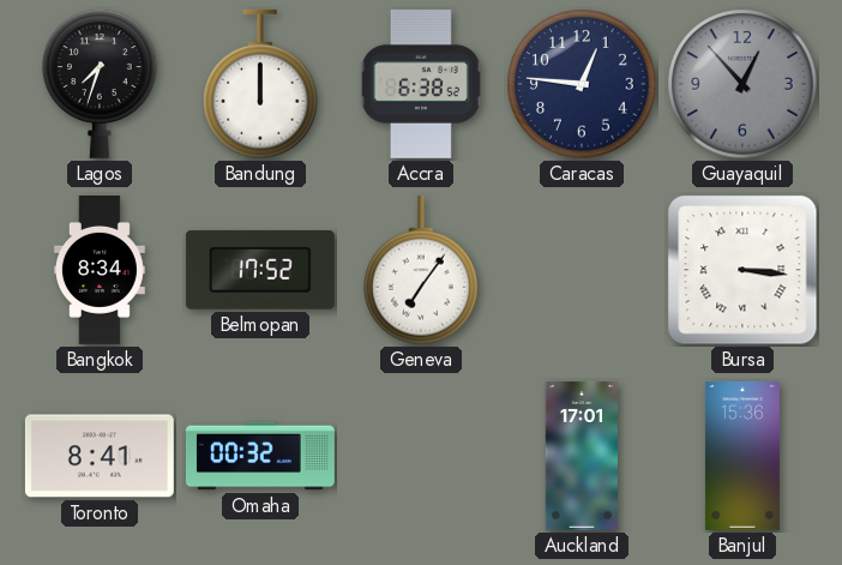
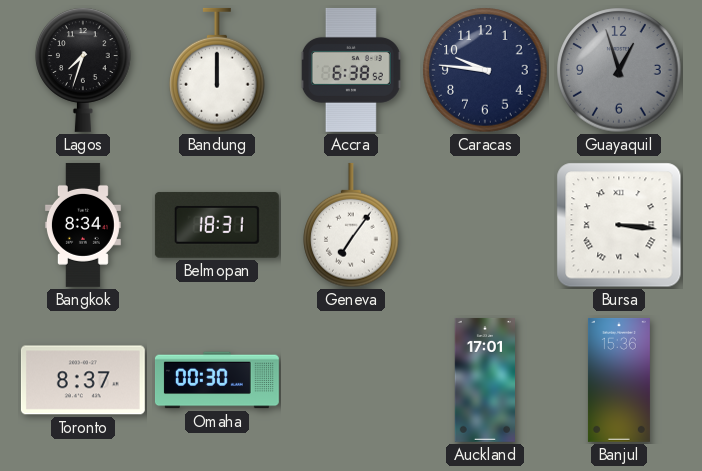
Caracas: 12:46 -> 9:46
Guayaquil: 12:53 -> 12:57
Belmopan: 17:52 -> 18:31
Toronto: 8:41 -> 8:37
Omaha: 00:32 -> 00:30
